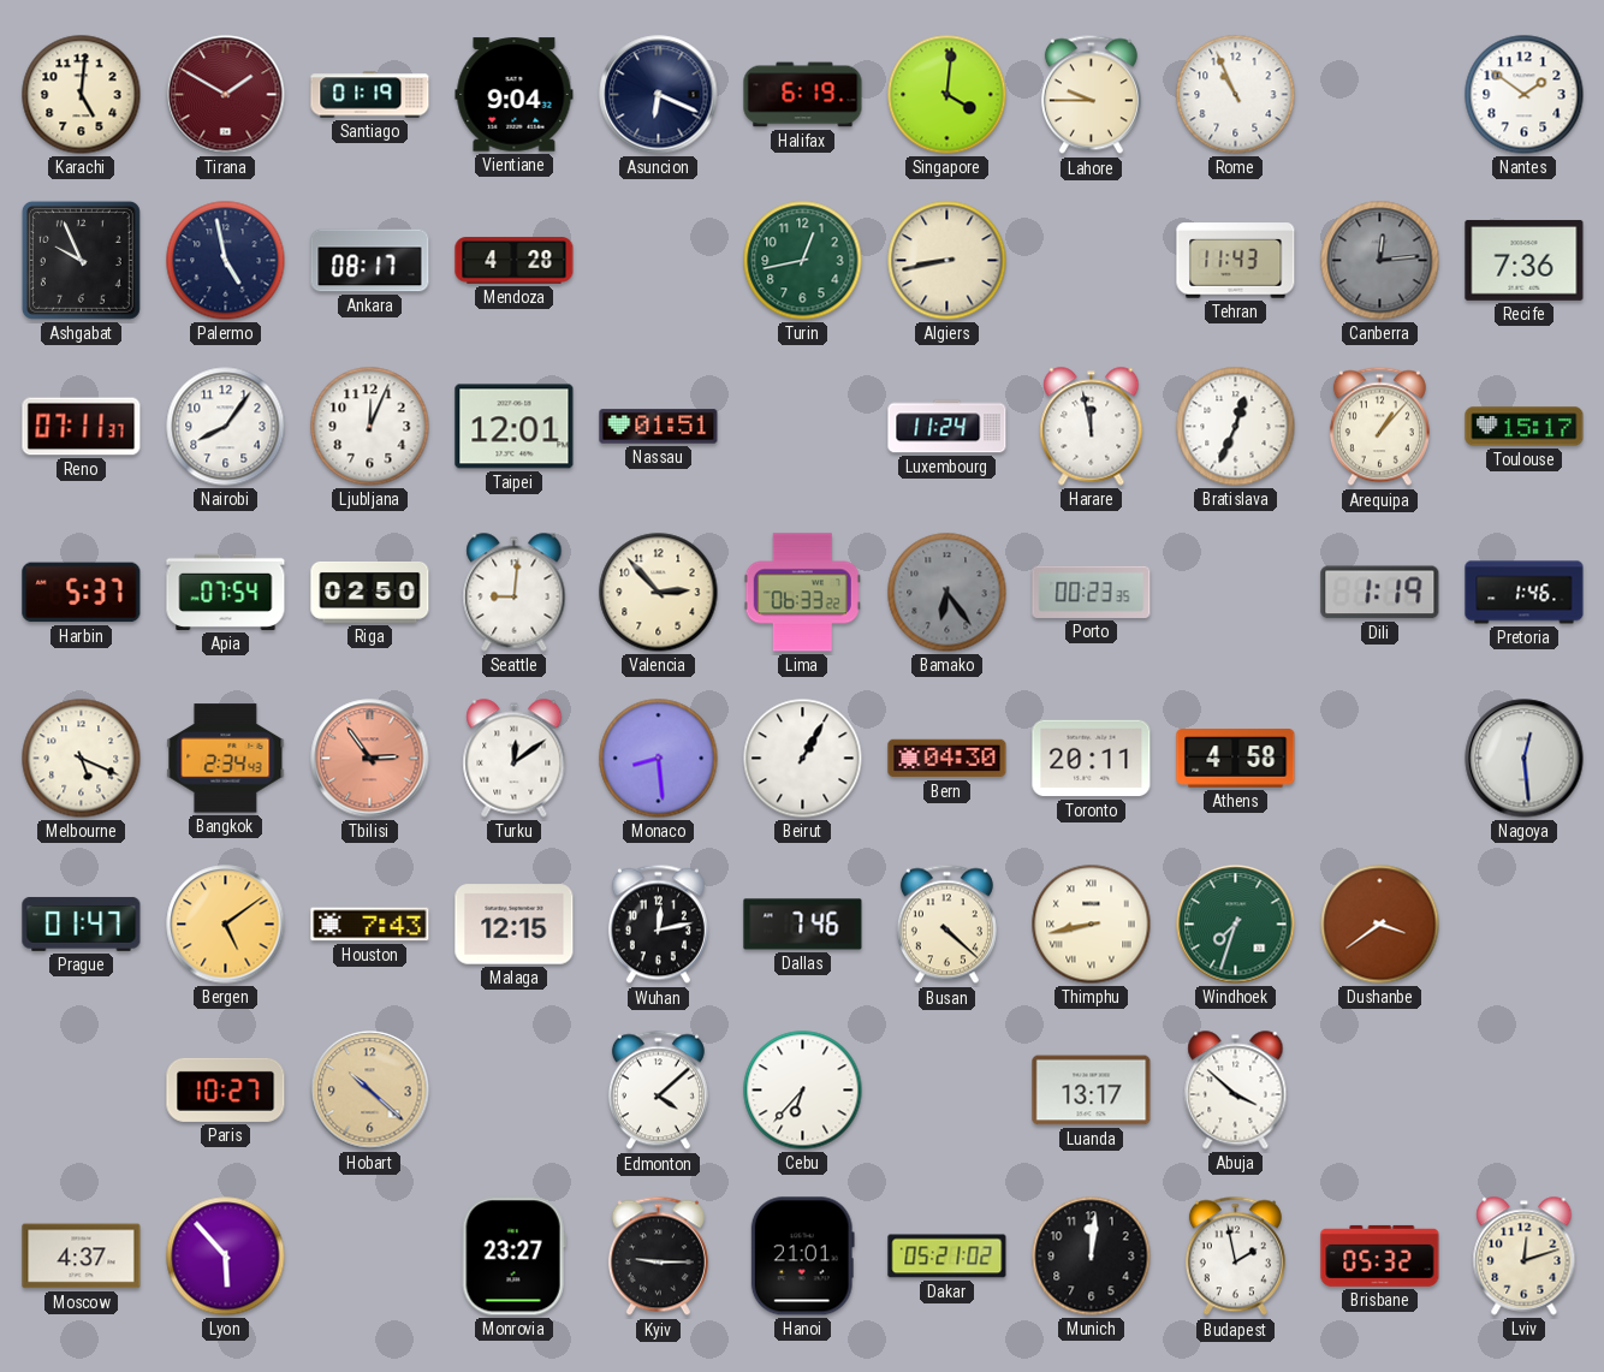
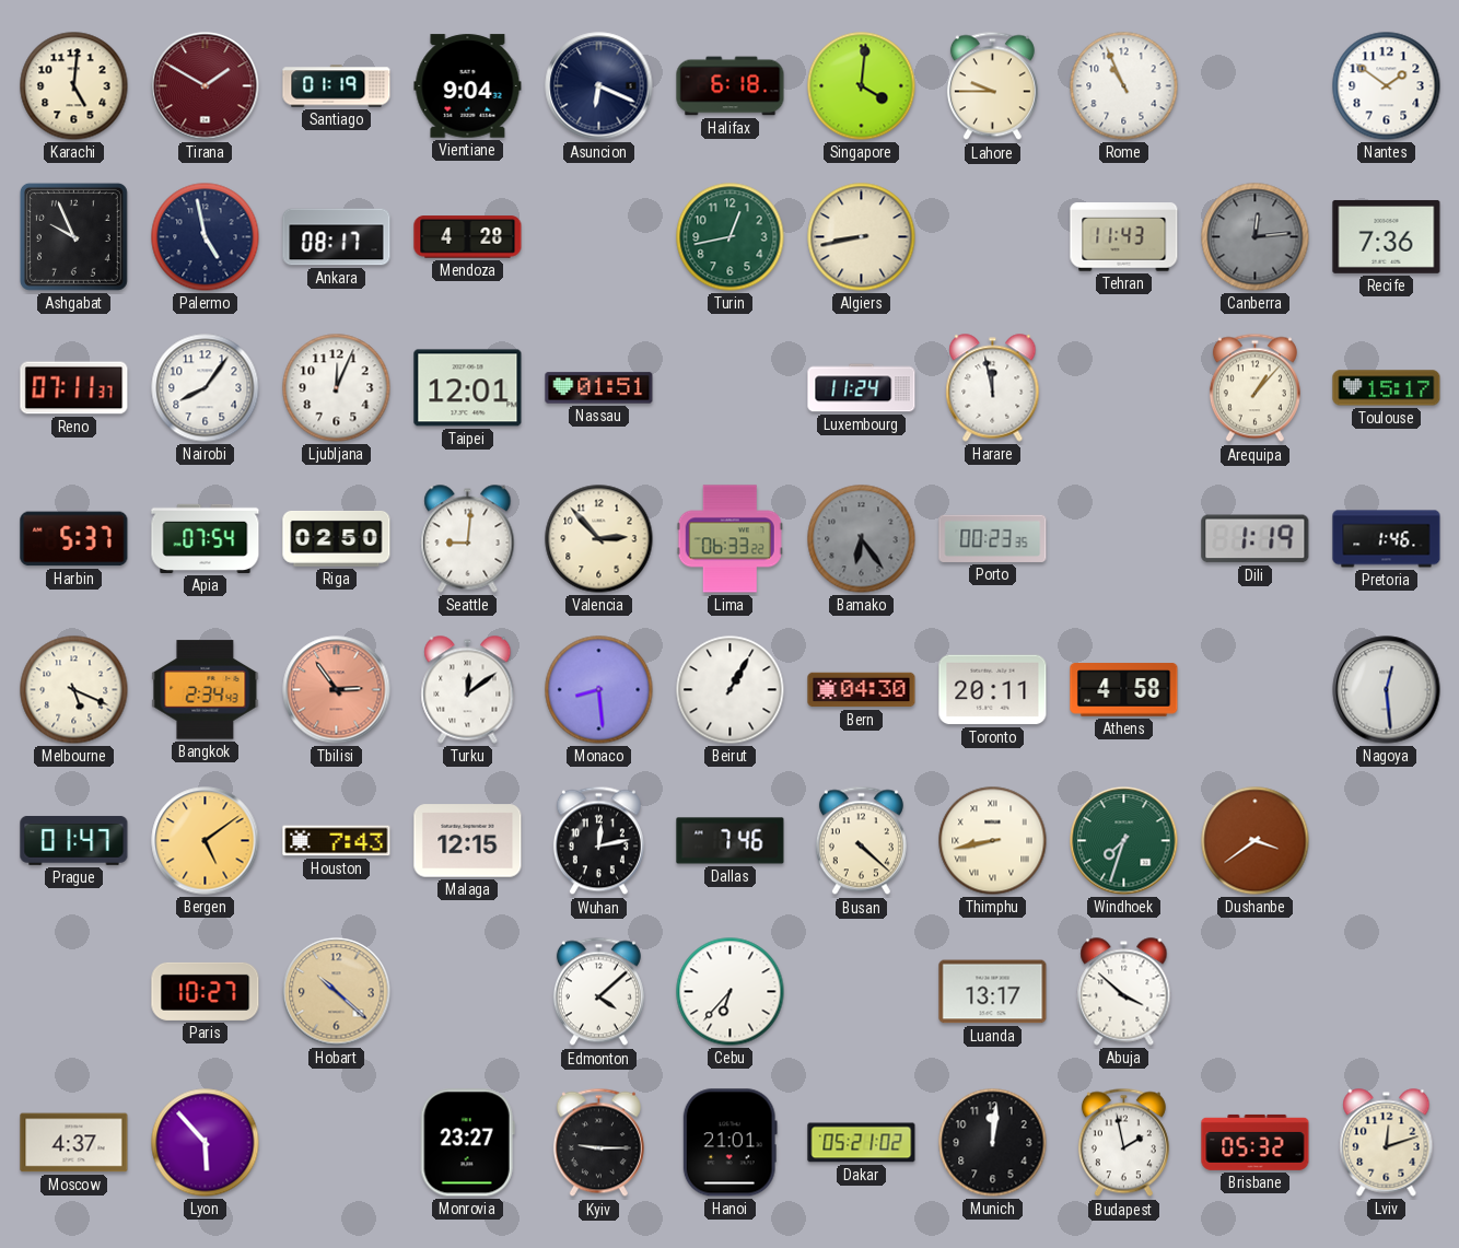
Halifax: 6:19 -> 6:18
Bratislava: 12:34 -> none
